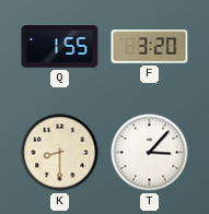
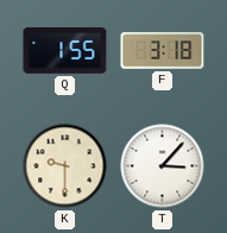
F: 3:20 -> 3:18
K: 8:30 -> 9:30
